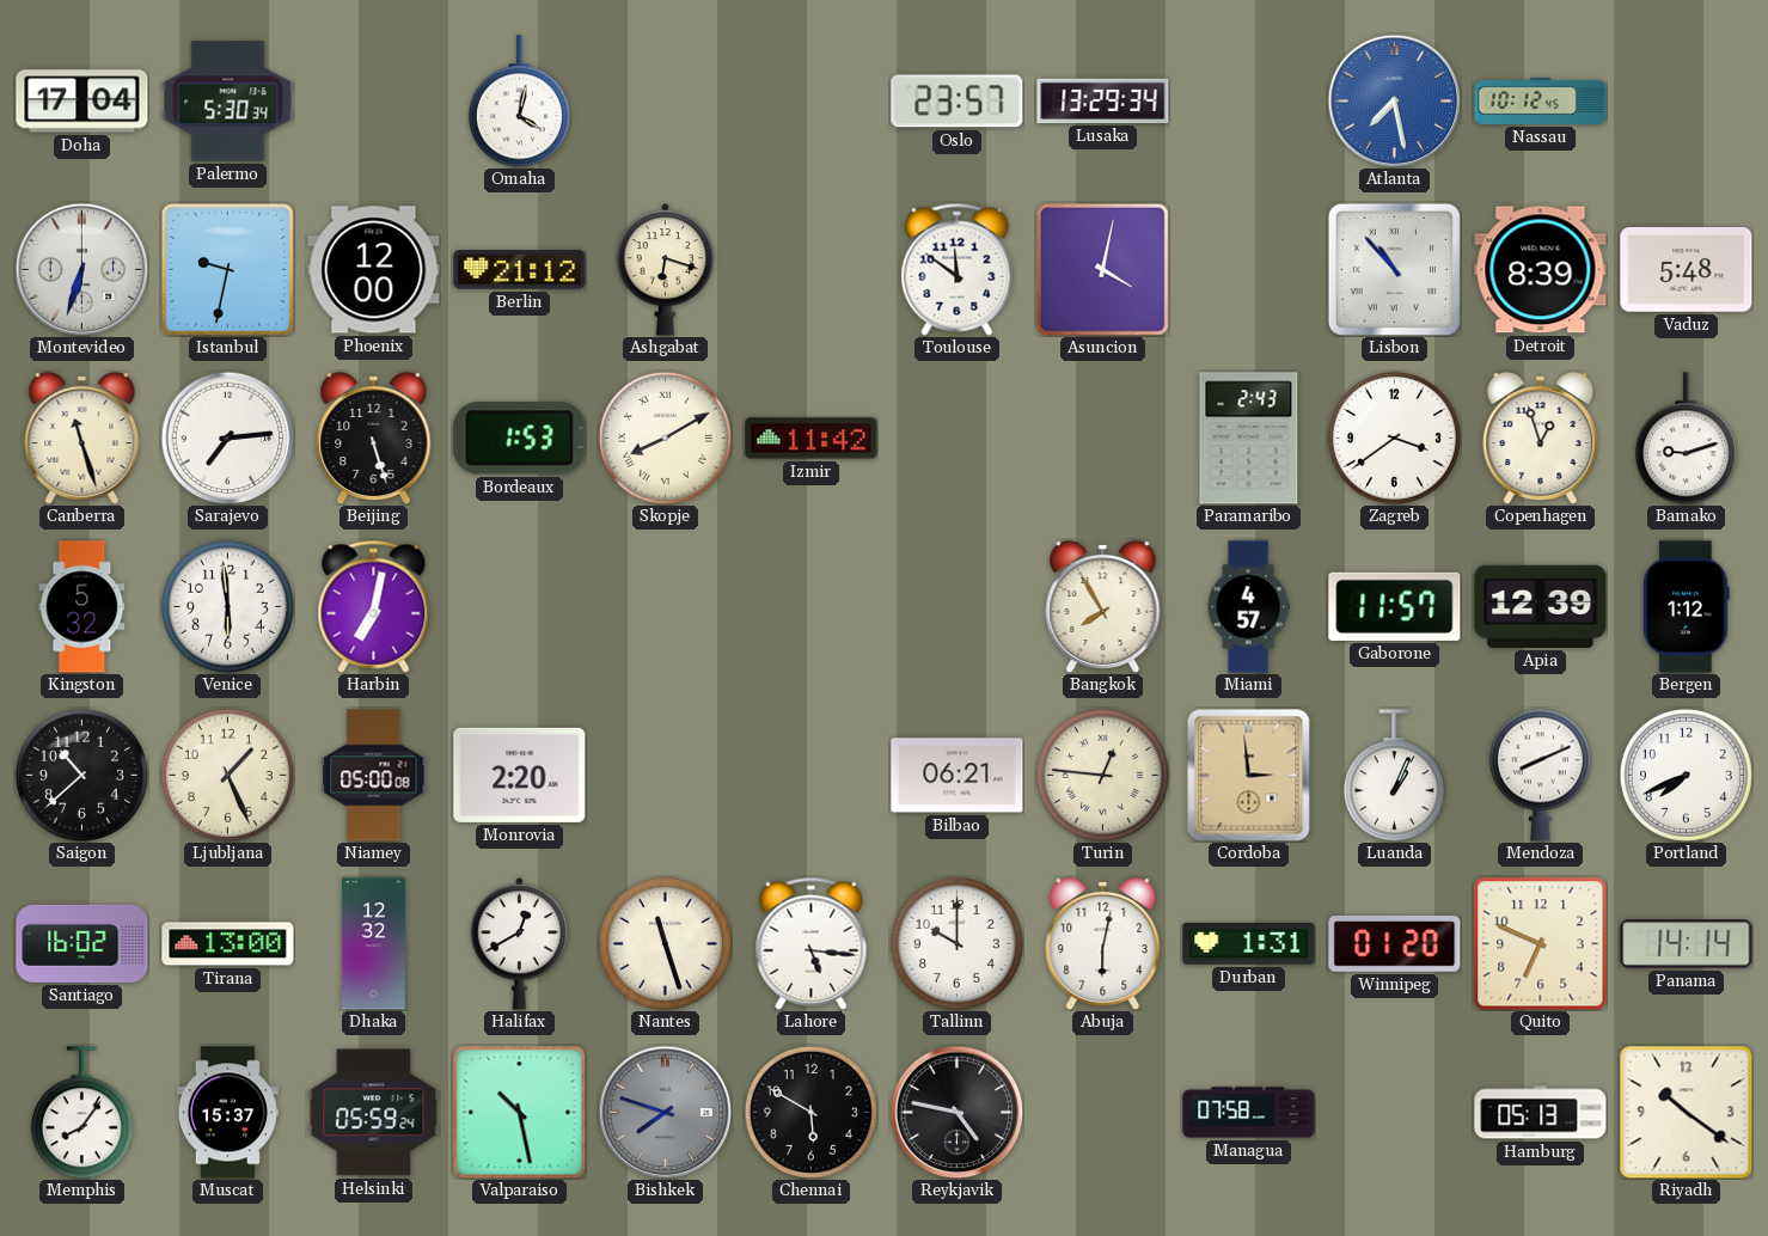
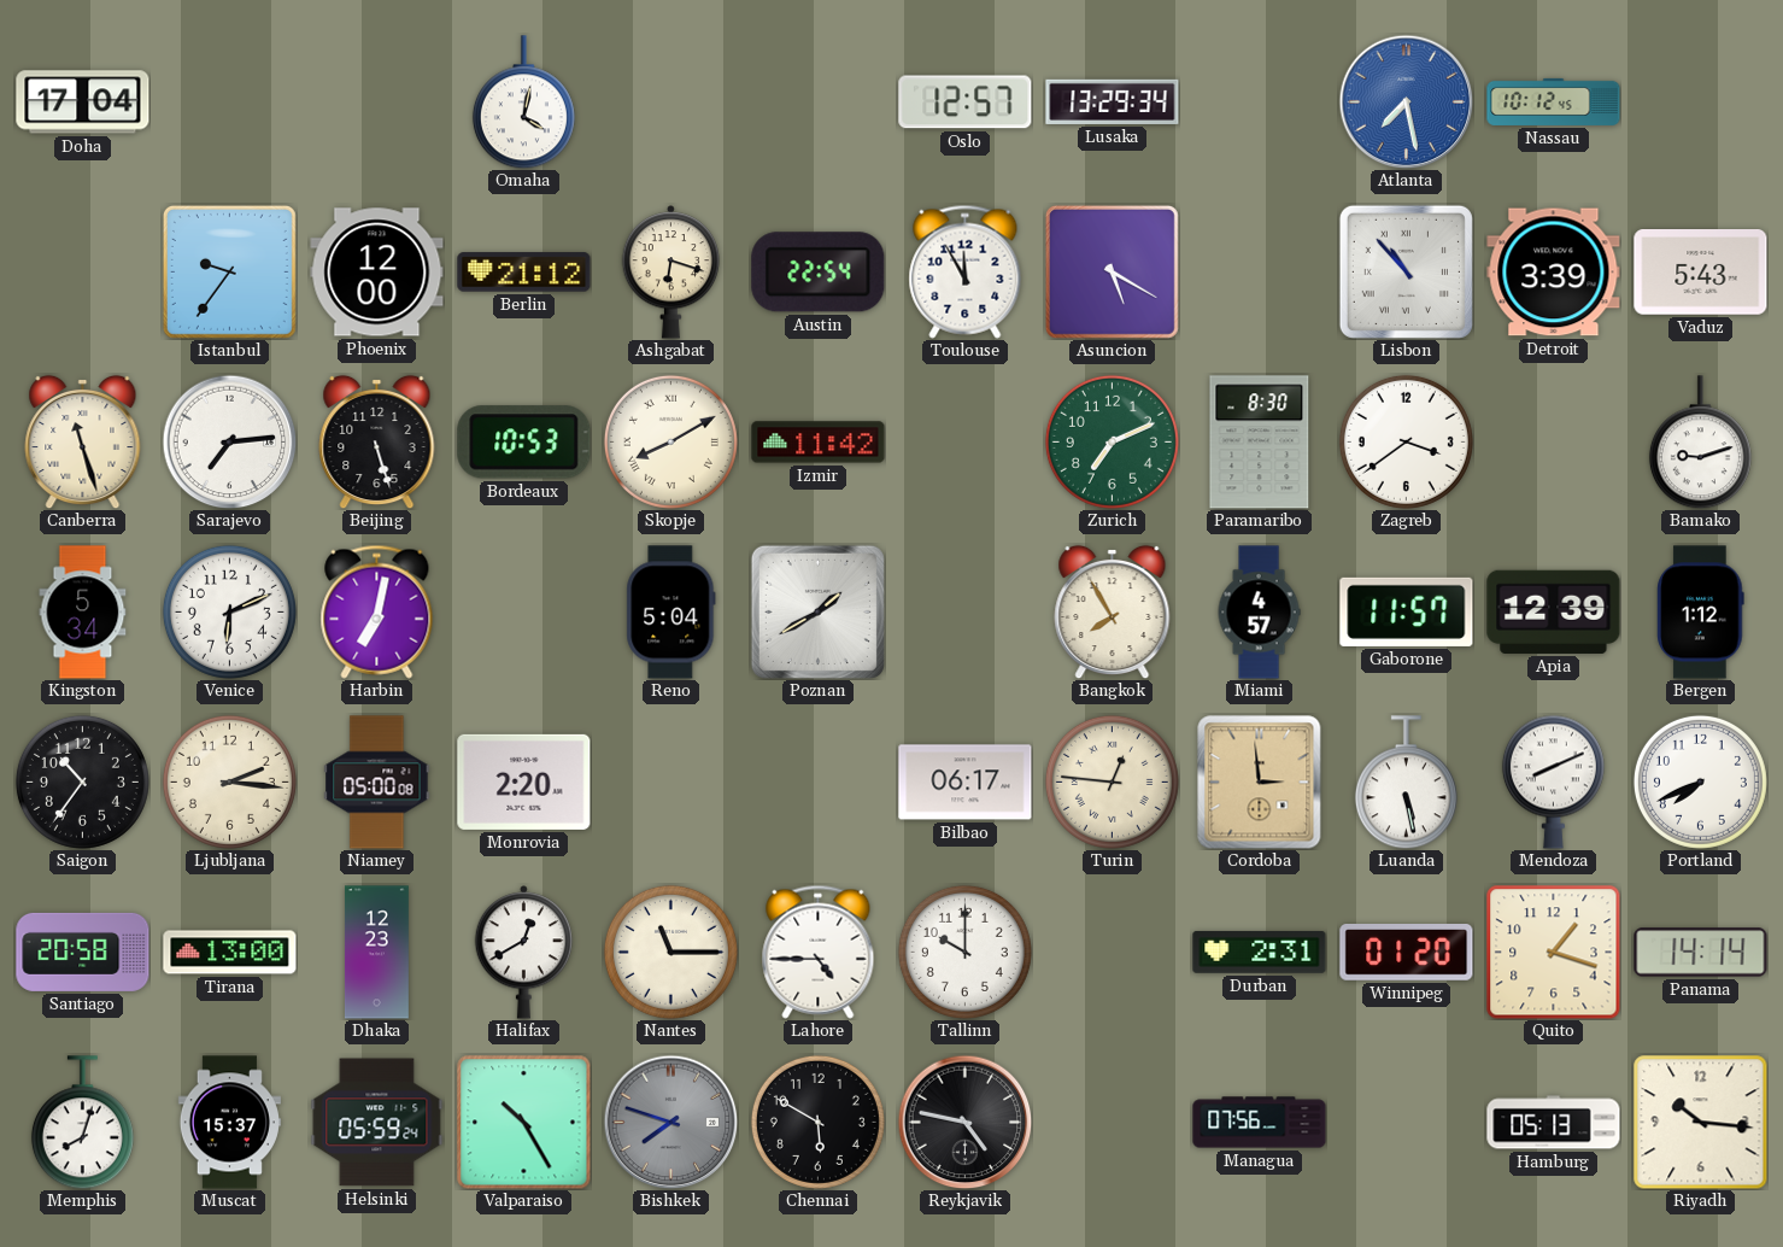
Palermo: 5:30 -> none
Oslo: 23:57 -> 12:57
Montevideo: 6:33 -> none
Istanbul: 9:32 -> 9:36
Austin: none -> 22:54
Toulouse: 11:51 -> 11:55
Asuncion: 4:02 -> 5:20
Detroit: 8:39 -> 3:39
Vaduz: 5:48 -> 5:43
Bordeaux: 1:53 -> 10:53
Zurich: none -> 7:11
Paramaribo: 2:43 -> 8:30
Copenhagen: 12:57 -> none
Kingston: 5:32 -> 5:34
Venice: 5:59 -> 6:11
Reno: none -> 5:04
Poznan: none -> 1:40
Saigon: 10:38 -> 10:36
Ljubljana: 1:26 -> 2:16
Bilbao: 06:21 -> 06:17
Luanda: 1:04 -> 5:28
Santiago: 16:02 -> 20:58
Dhaka: 12:32 -> 12:23
Nantes: 11:27 -> 11:15
Lahore: 5:16 -> 4:45
Abuja: 6:02 -> none
Durban: 1:31 -> 2:31
Quito: 6:49 -> 1:18
Memphis: 8:06 -> 8:03
Valparaiso: 10:28 -> 10:25
Managua: 07:58 -> 07:56
Riyadh: 10:21 -> 10:16
